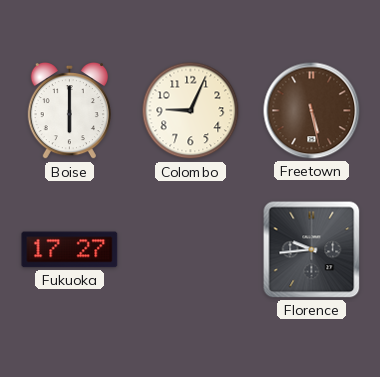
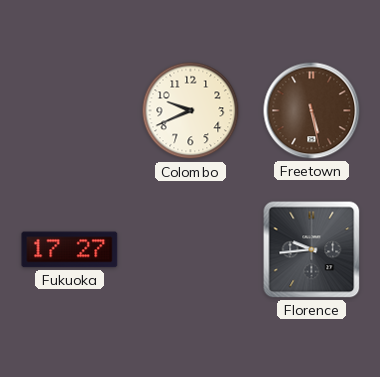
Boise: 6:00 -> none
Colombo: 9:04 -> 9:41
